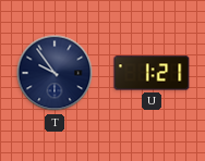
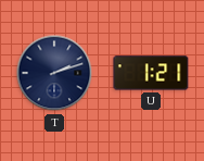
T: 9:54 -> 2:12
